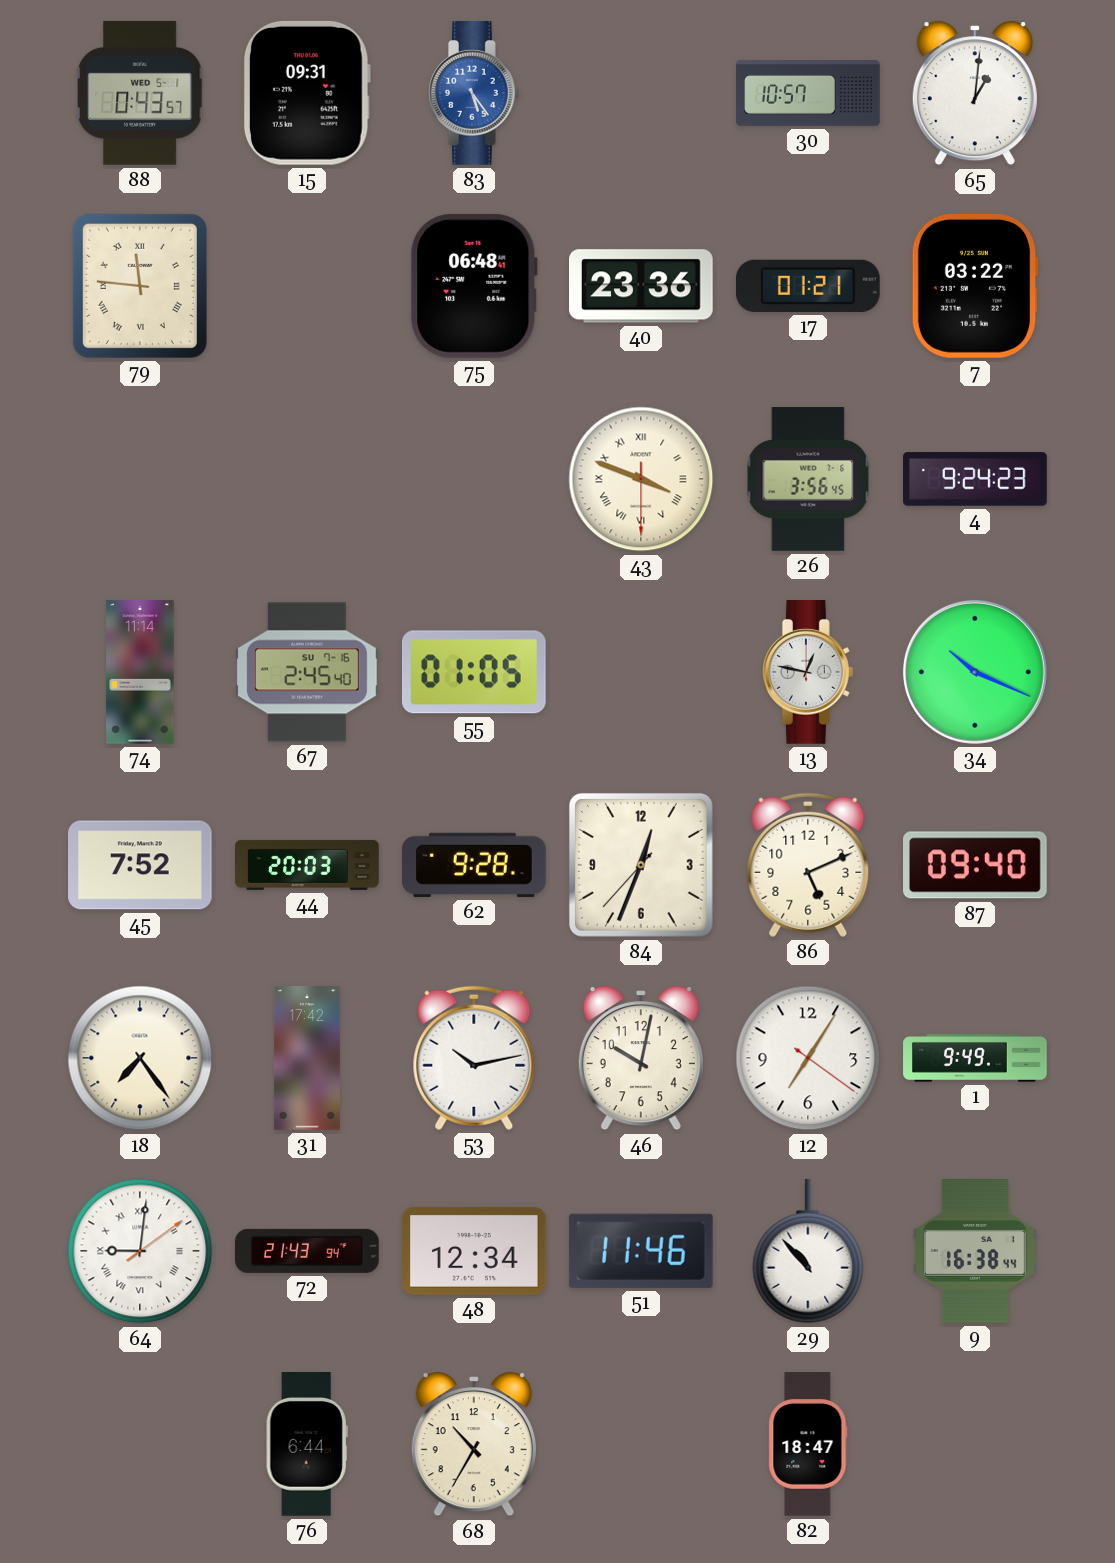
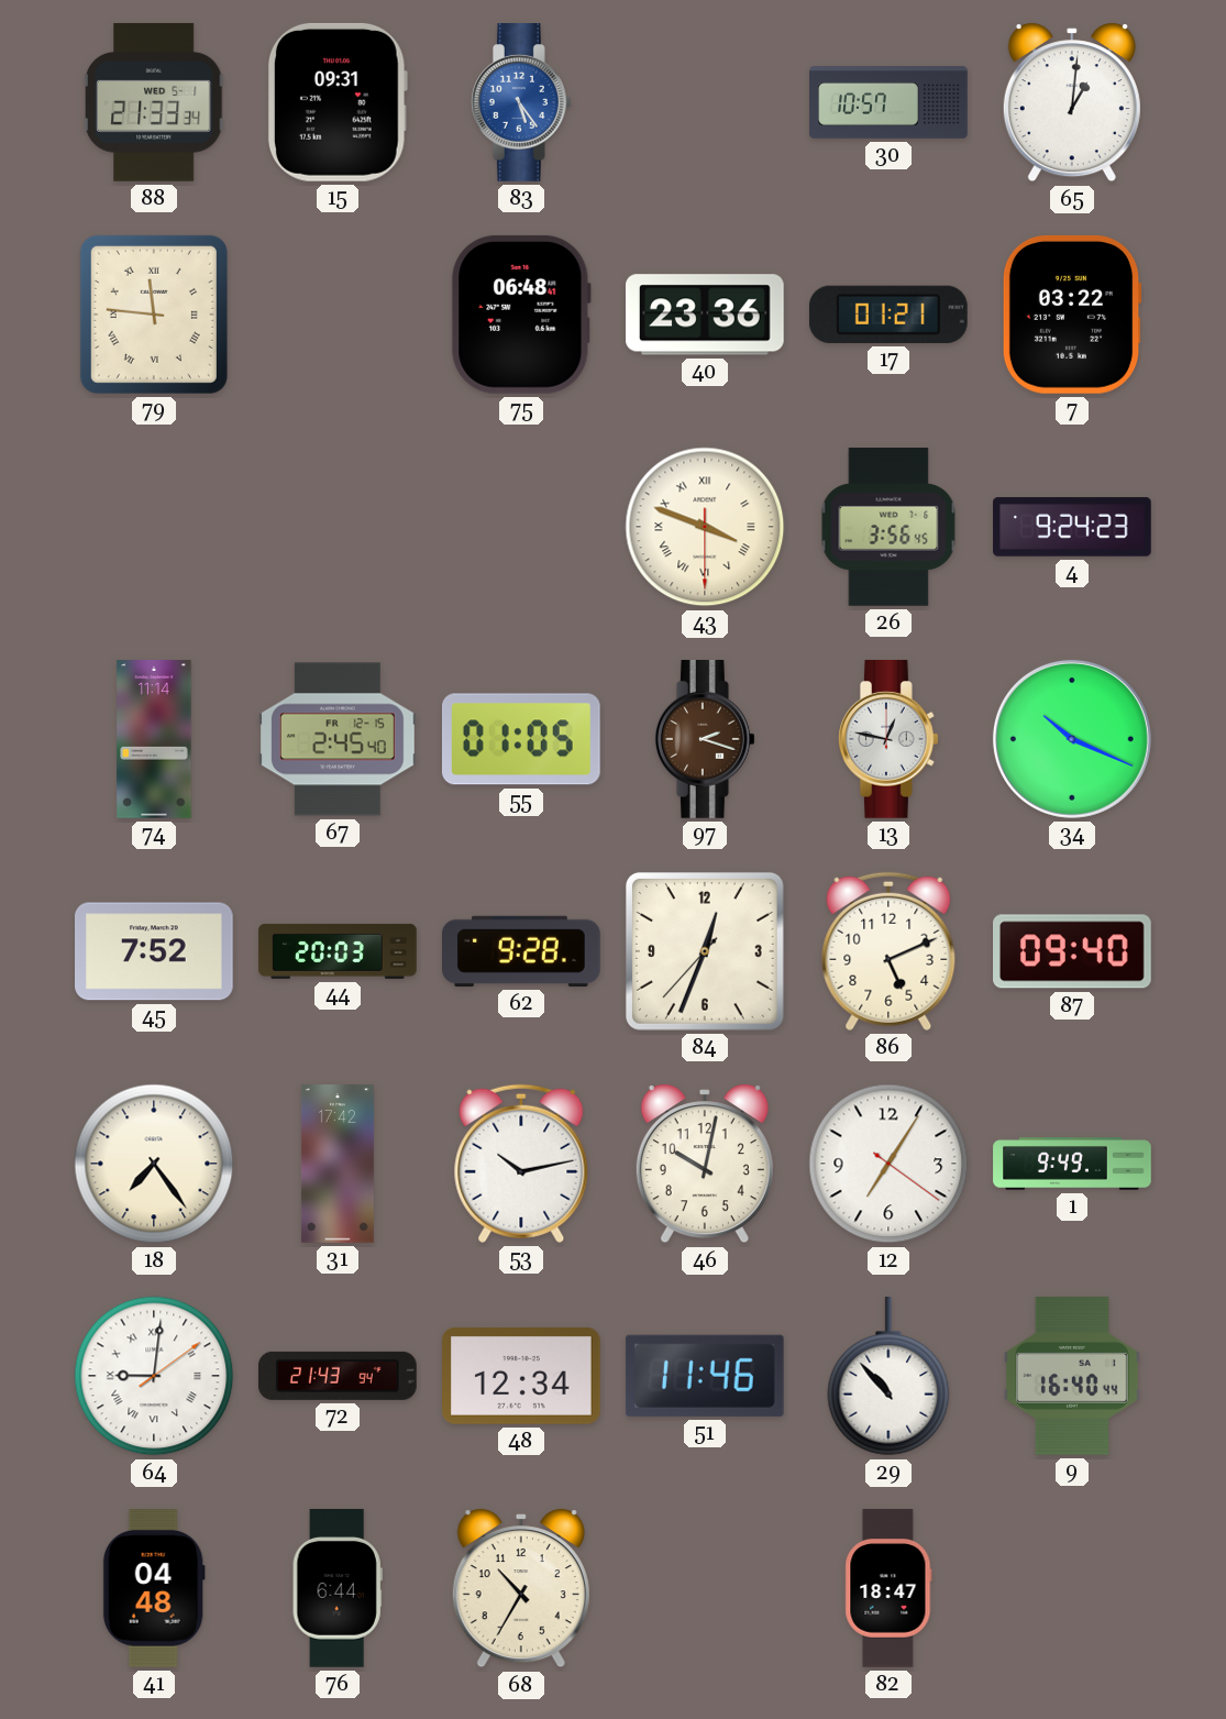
88: 0:43 -> 21:33
67 date: SU 7-16 -> FR 12-15
97: none -> 2:18
9: 16:38 -> 16:40
41: none -> 04:48
